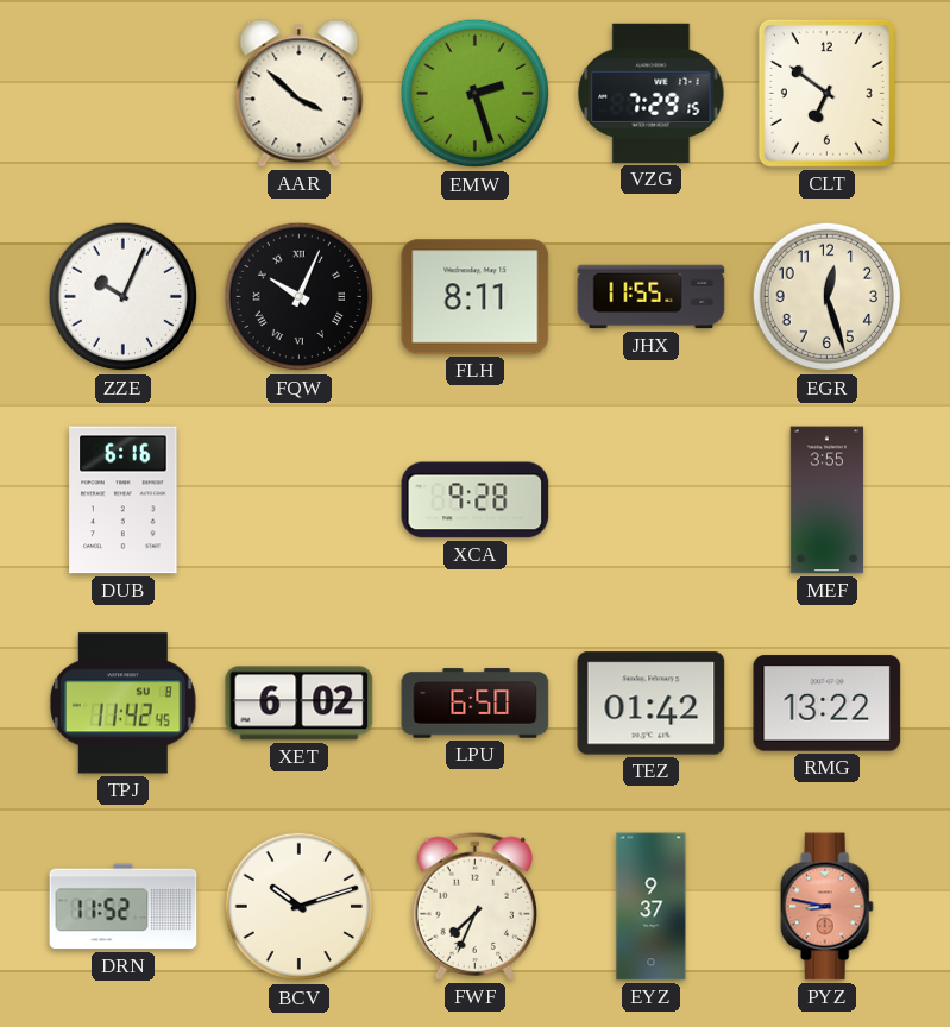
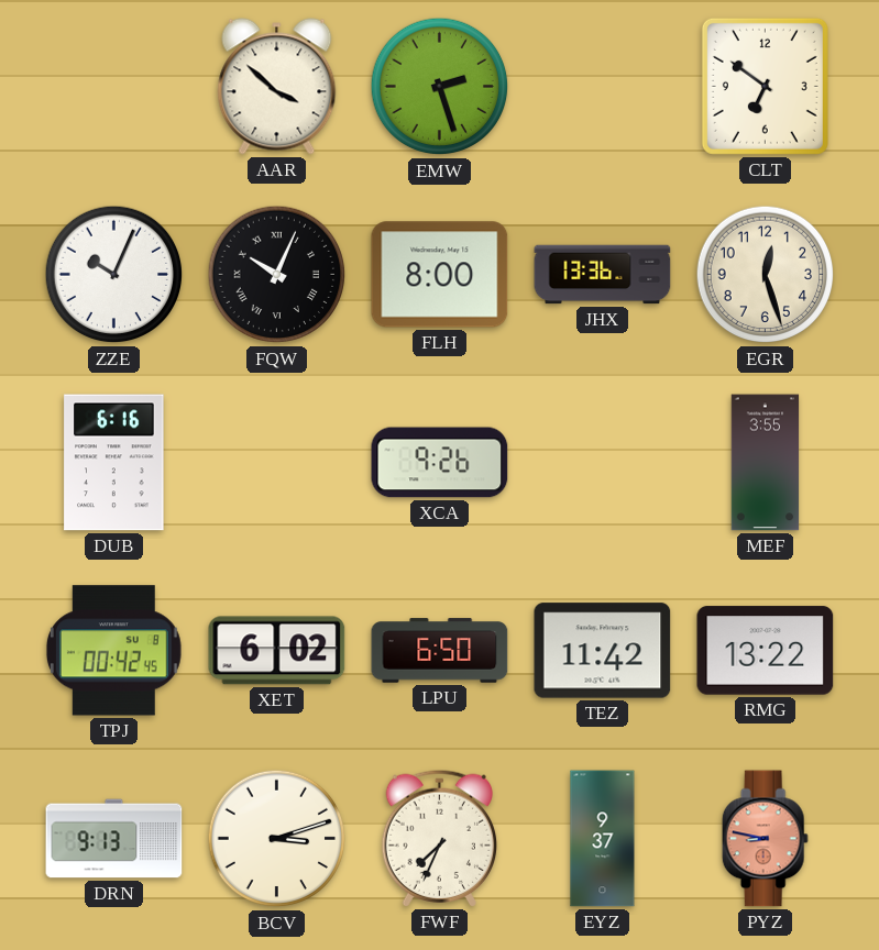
VZG: 7:29 -> none
FLH: 8:11 -> 8:00
JHX: 11:55 -> 13:36
XCA: 9:28 -> 9:26
TPJ: 11:42 -> 00:42
TEZ: 01:42 -> 11:42
DRN: 11:52 -> 9:13
BCV: 10:12 -> 3:12
